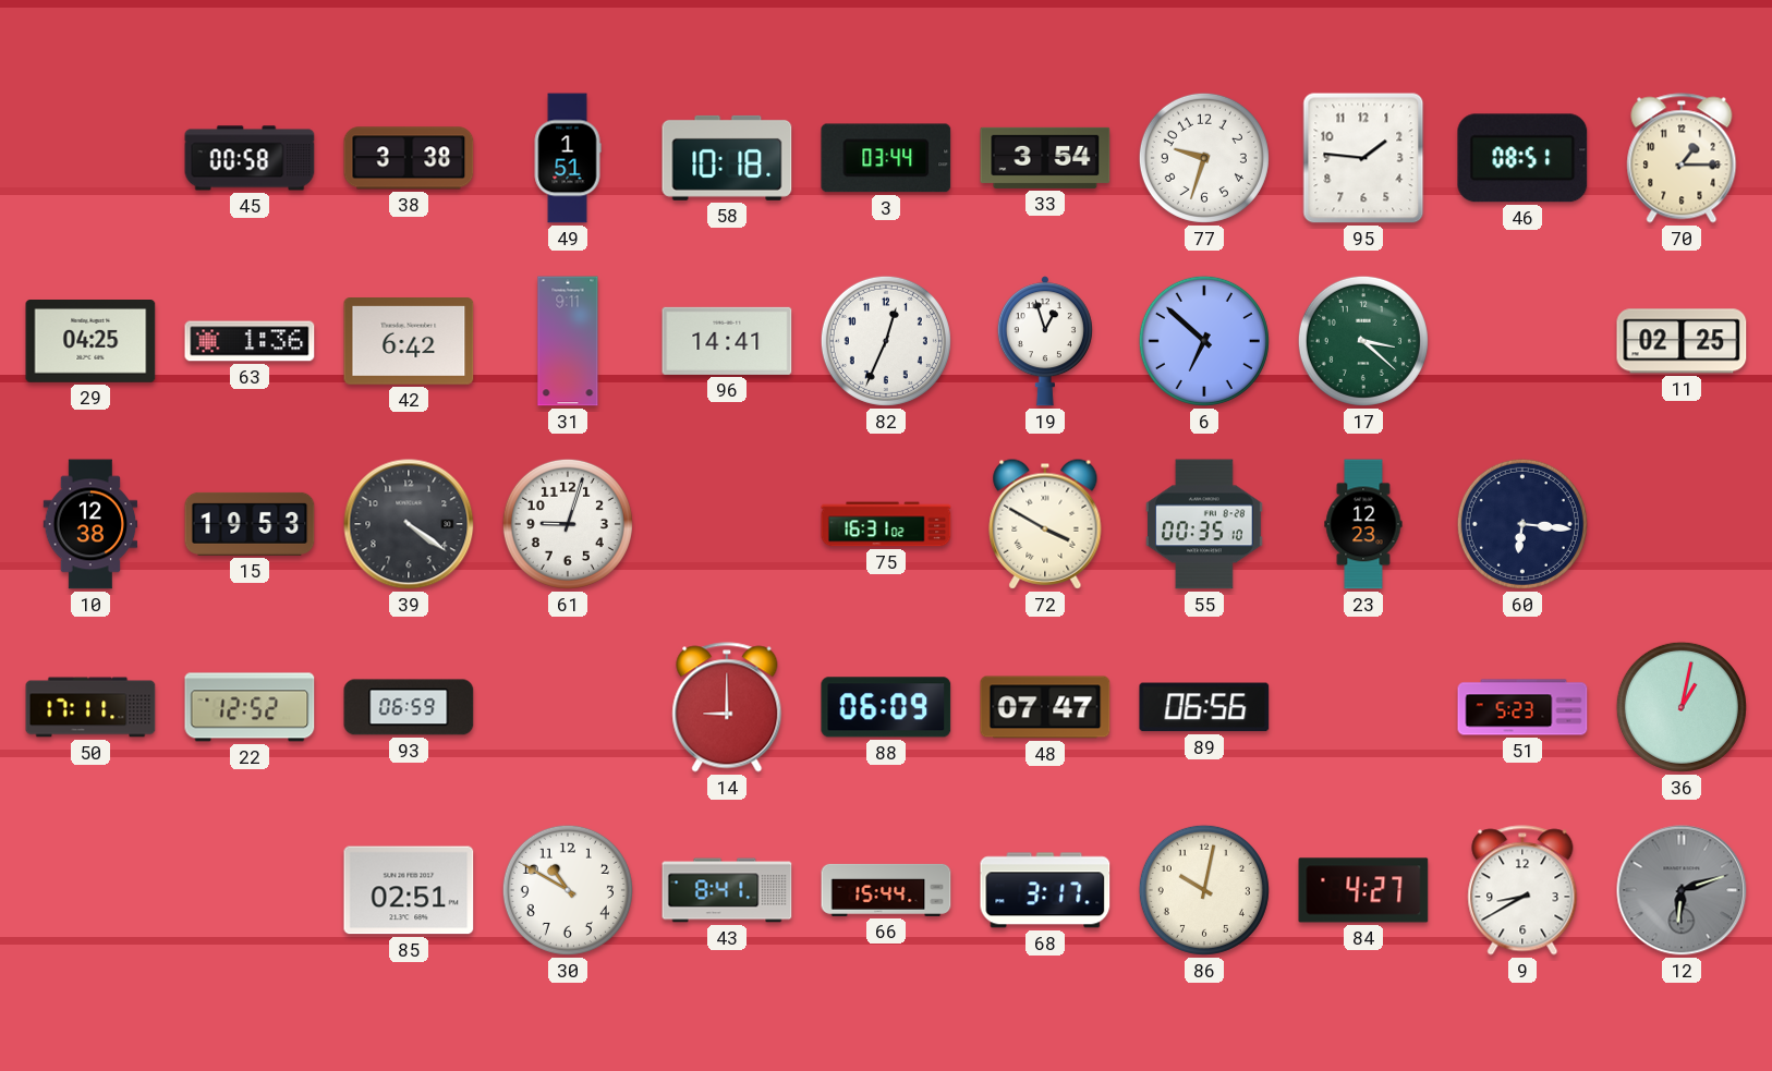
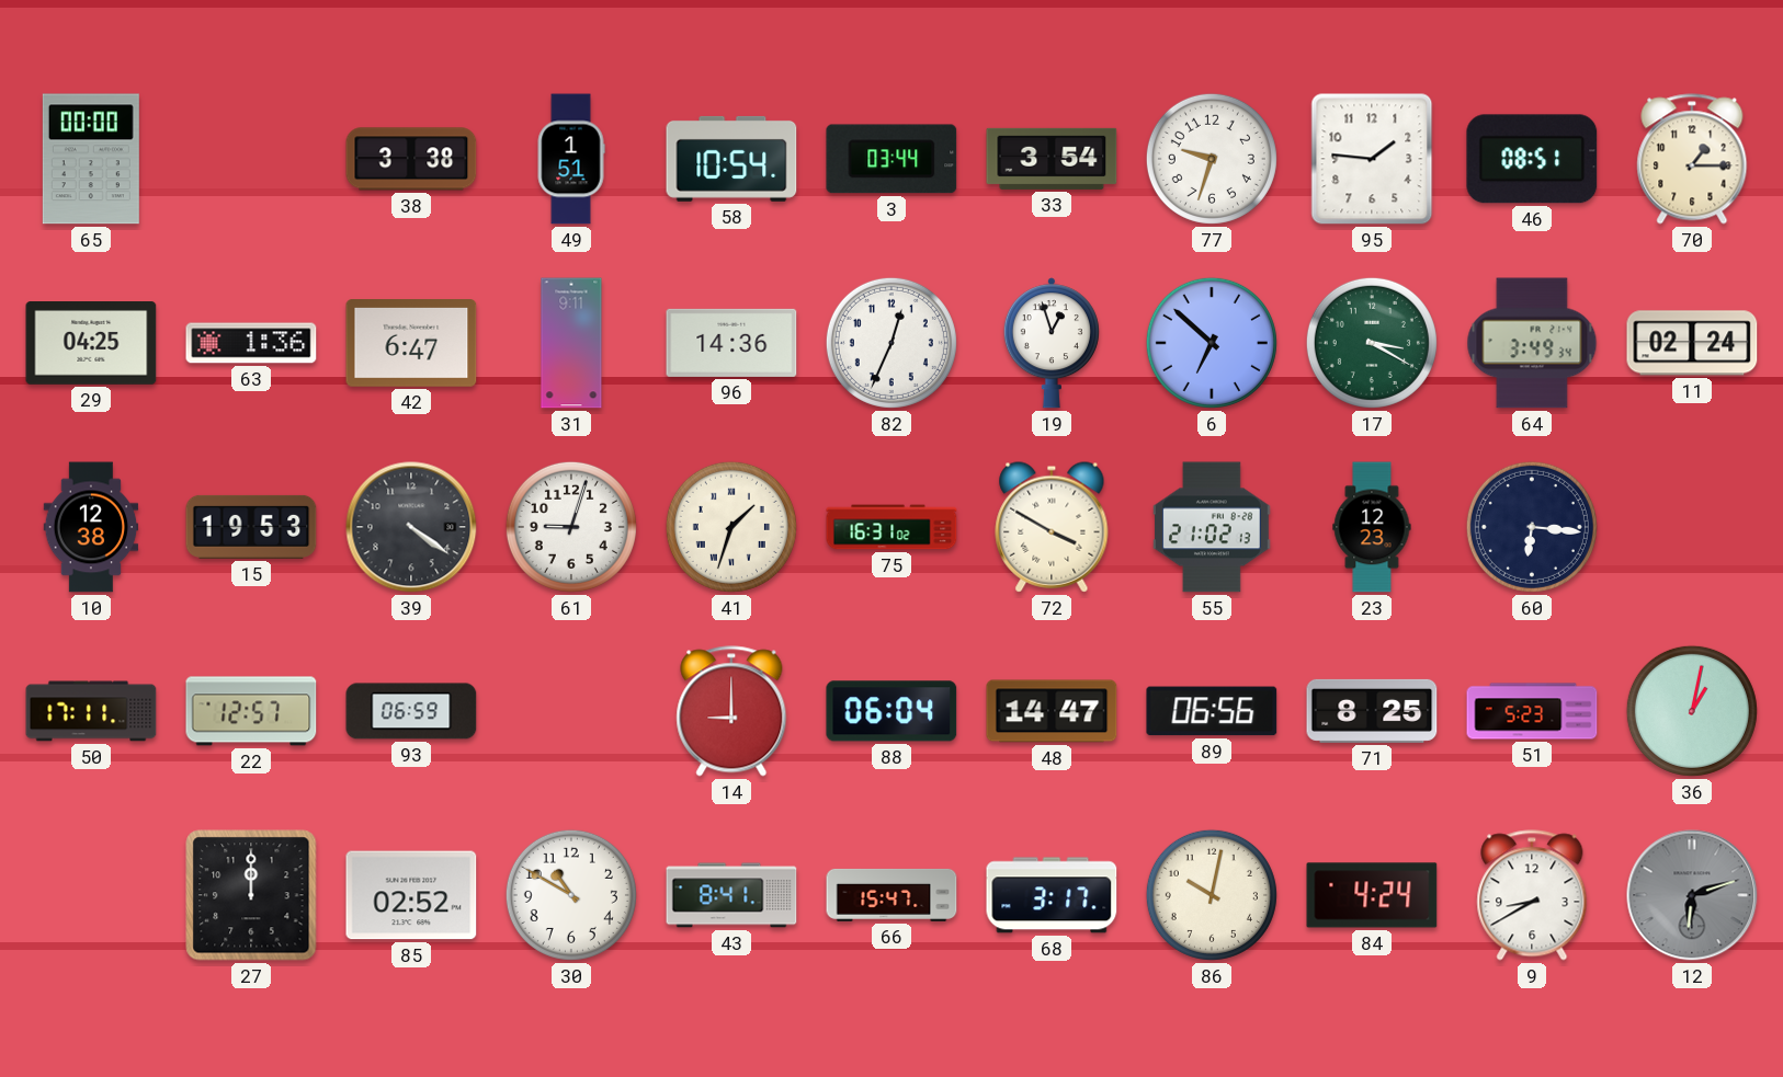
65: none -> 00:00
45: 00:58 -> none
58: 10:18 -> 10:54
42: 6:42 -> 6:47
96: 14:41 -> 14:36
17: 3:22 -> 3:20
64: none -> 3:49
11: 02:25 -> 02:24
41: none -> 1:33
55: 00:35 -> 21:02
22: 12:52 -> 12:57
88: 06:09 -> 06:04
48: 07:47 -> 14:47
71: none -> 8:25
27: none -> 12:00
85: 02:51 -> 02:52
66: 15:44 -> 15:47
84: 4:27 -> 4:24
